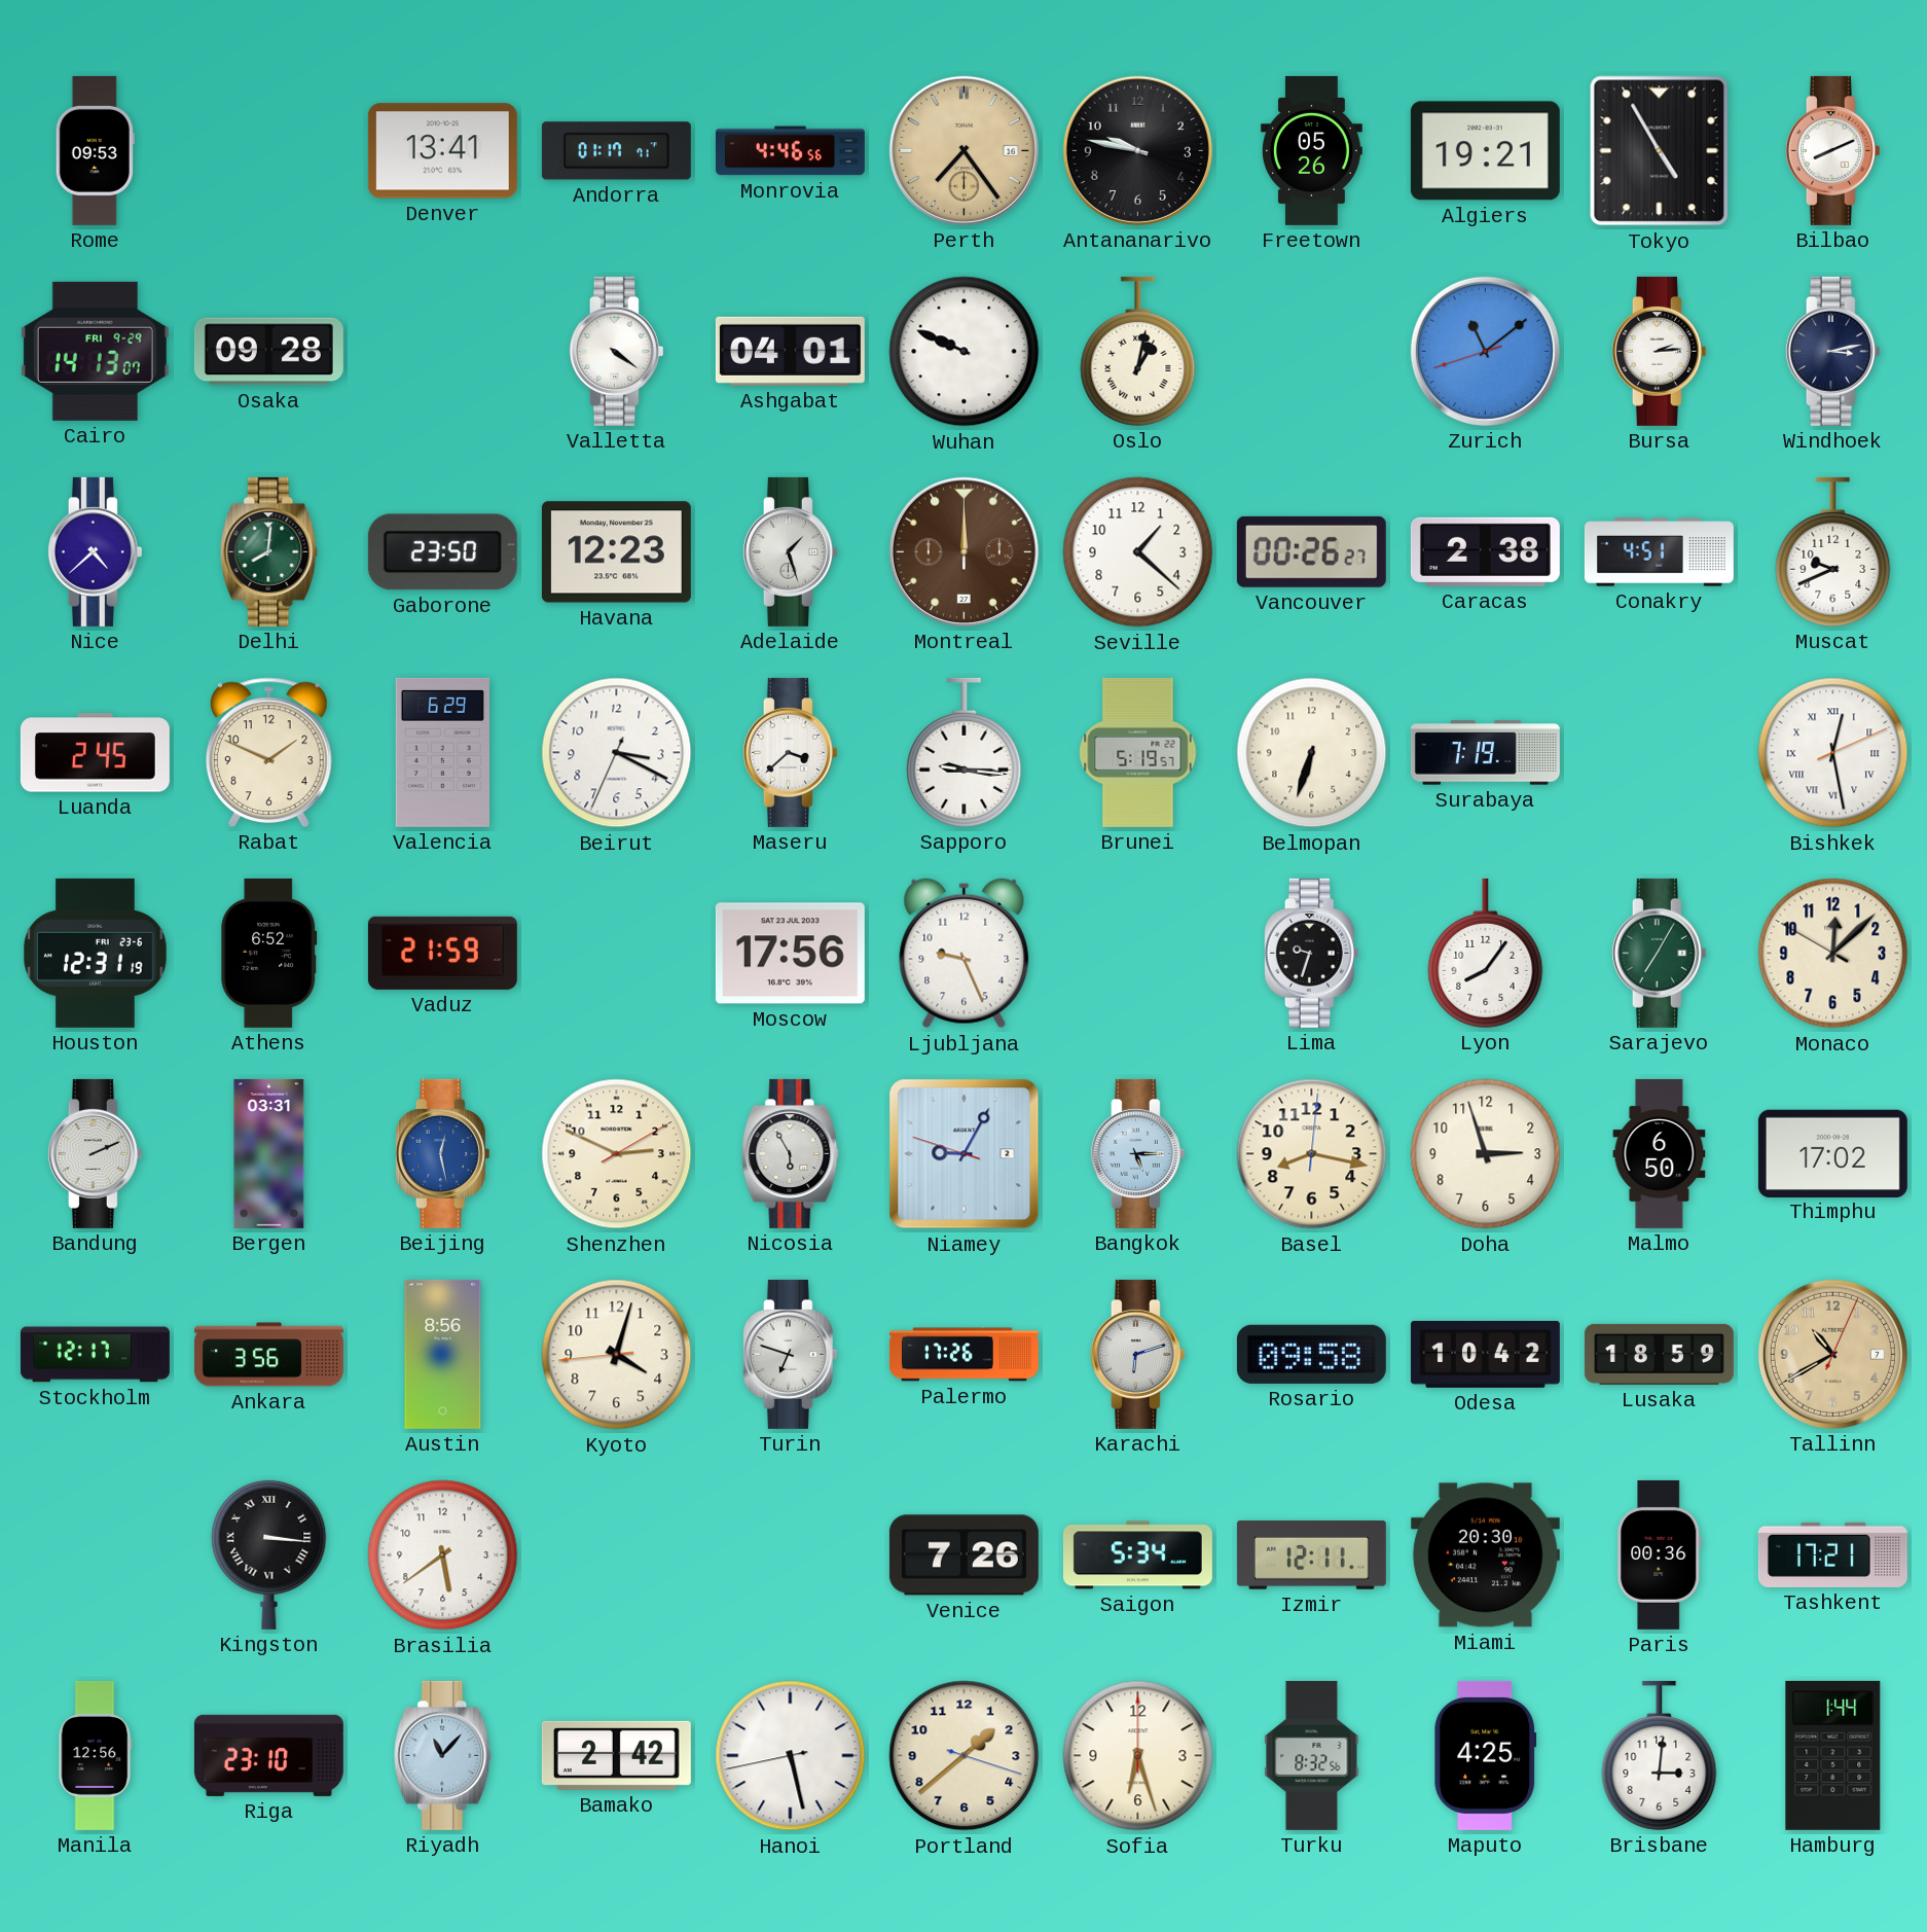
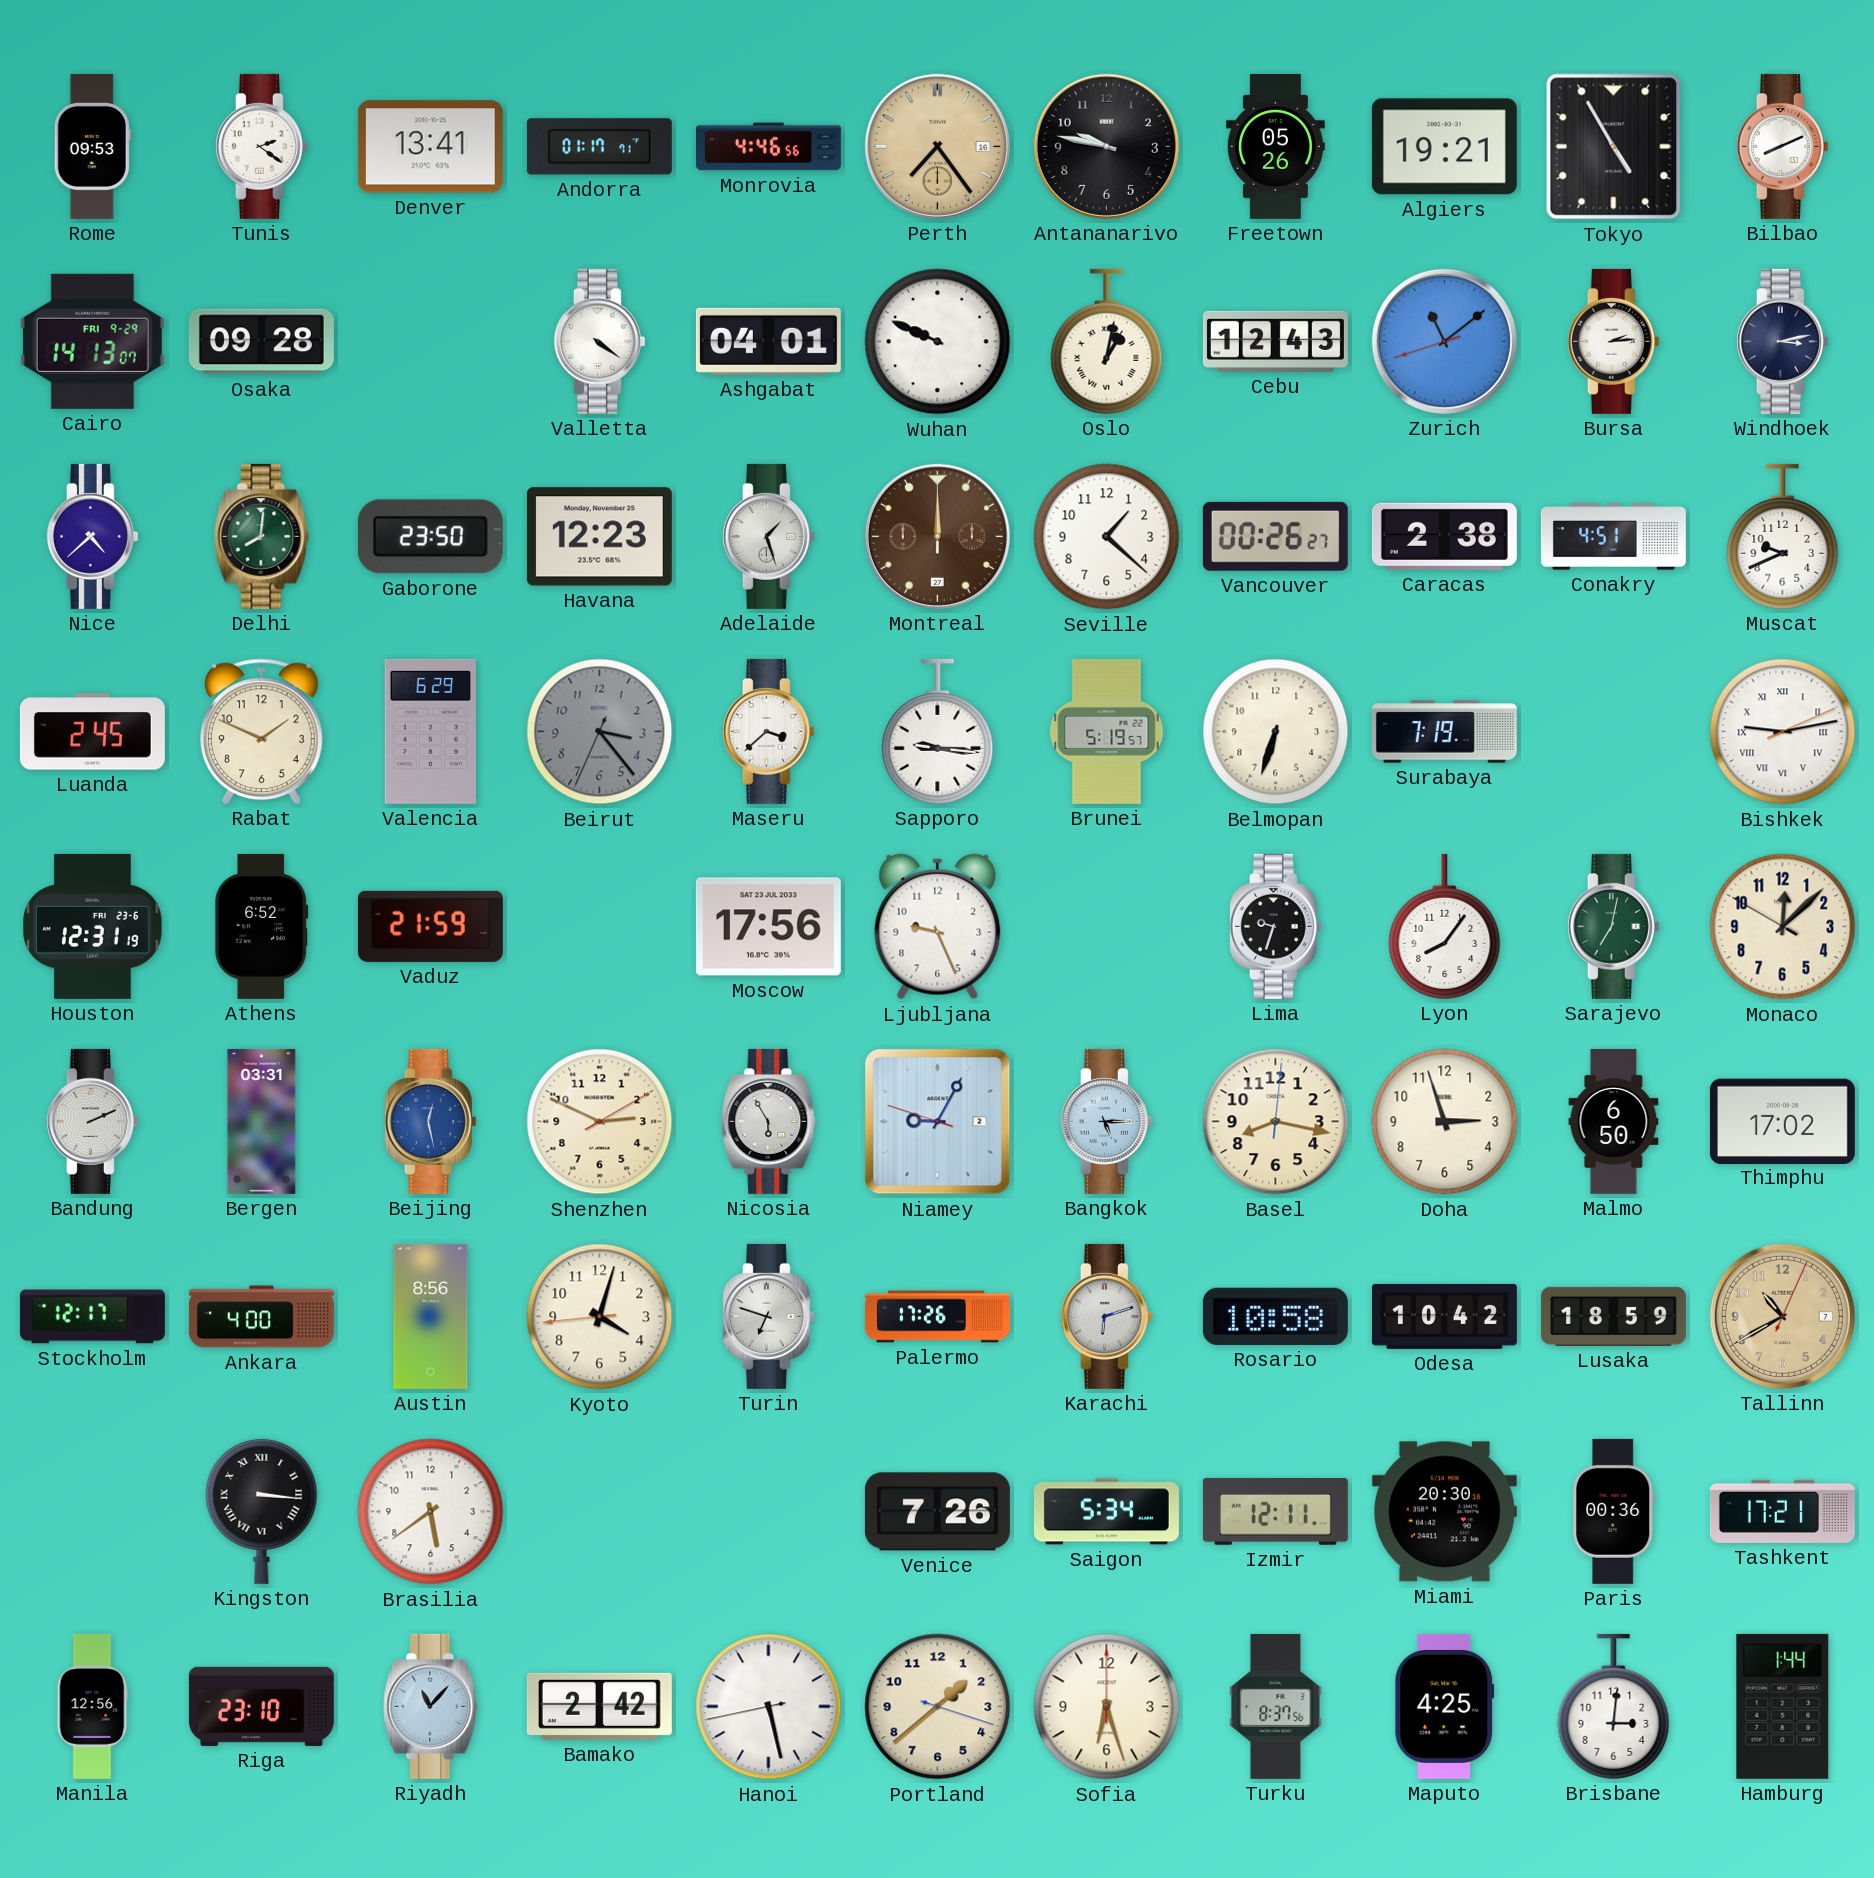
Tunis: none -> 2:21
Cebu: none -> 12:43
Beirut: 3:19 -> 3:23
Beirut dial: white -> grey
Bishkek: 12:28 -> 9:13
Sarajevo: 7:05 -> 7:02
Ankara: 3:56 -> 4:00
Rosario: 09:58 -> 10:58
Turku: 8:32 -> 8:37
